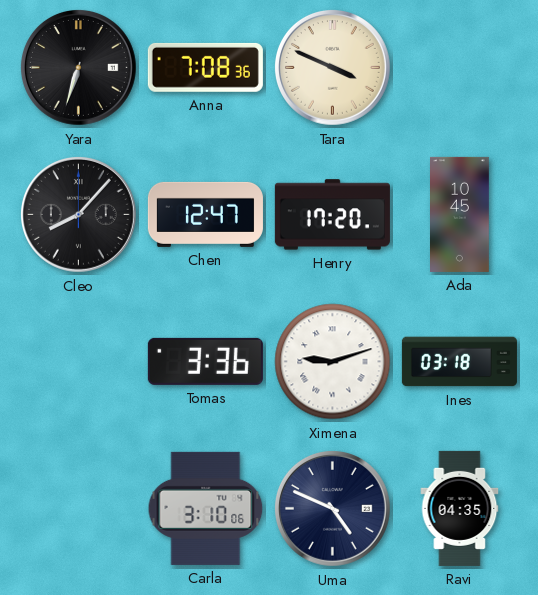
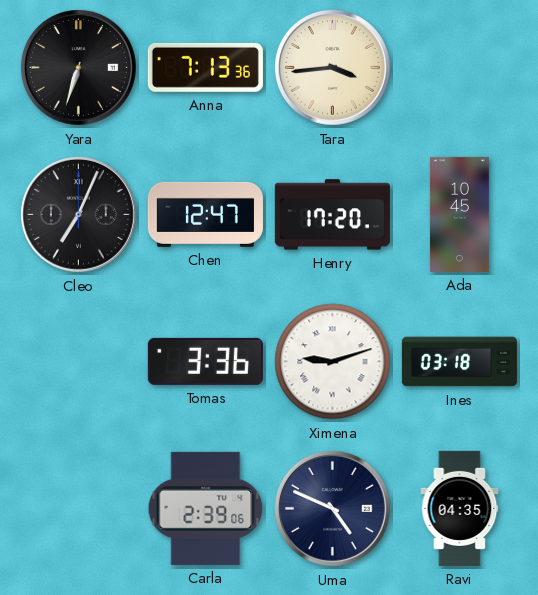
Anna: 7:08 -> 7:13
Tara: 3:49 -> 3:44
Cleo: 8:07 -> 7:04
Carla: 3:10 -> 2:39
